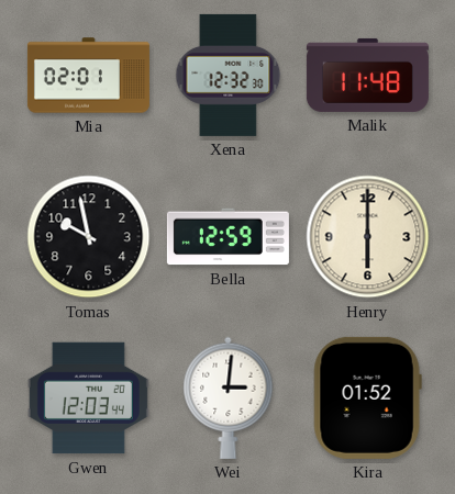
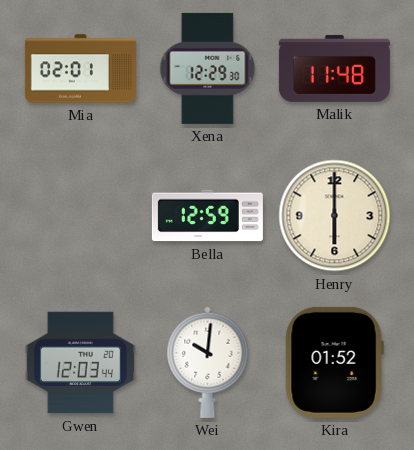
Xena: 12:32 -> 12:29
Tomas: 9:58 -> none
Wei: 3:01 -> 10:01
